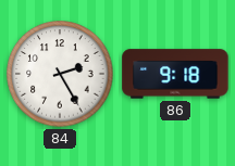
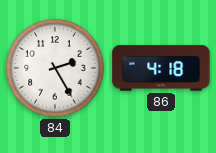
86: 9:18 -> 4:18
